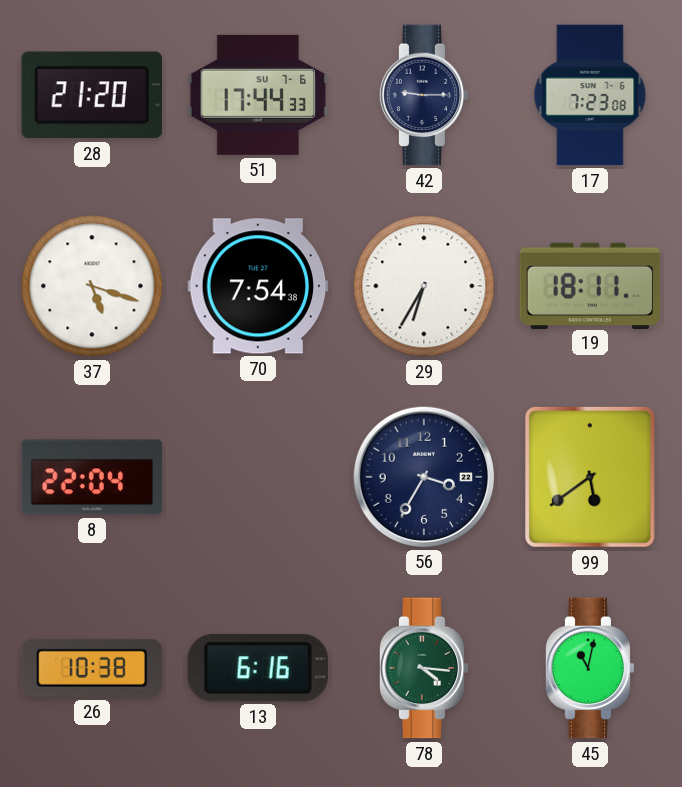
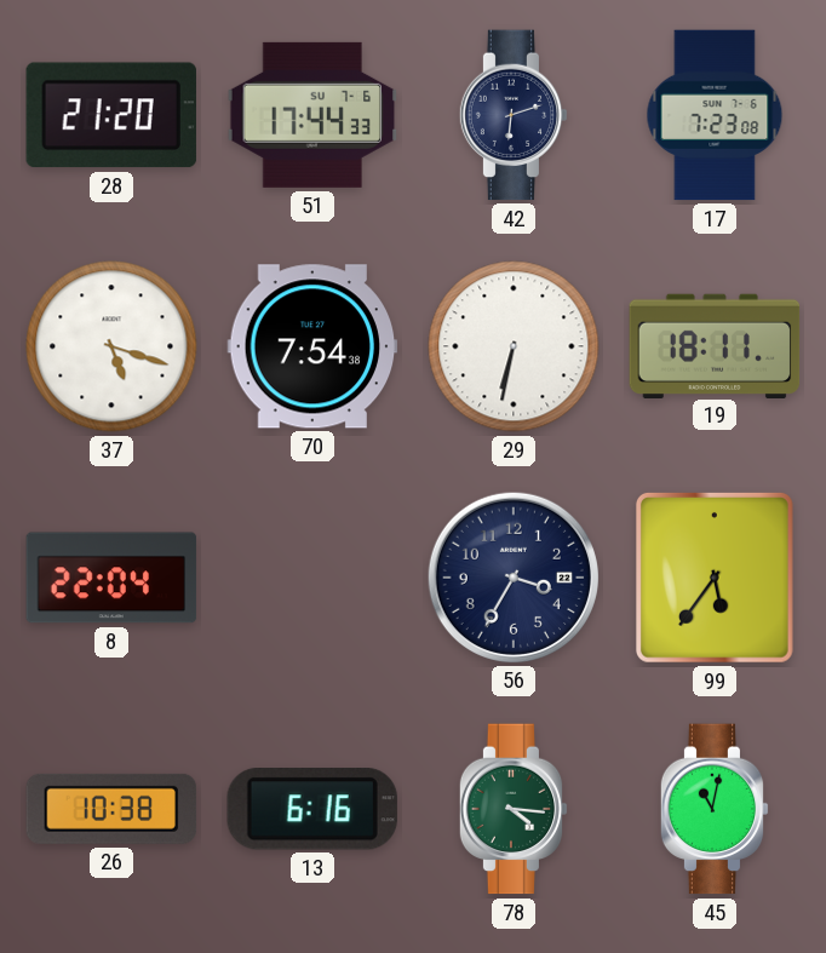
42: 9:15 -> 6:12
29: 6:35 -> 6:32
99: 5:39 -> 5:36
